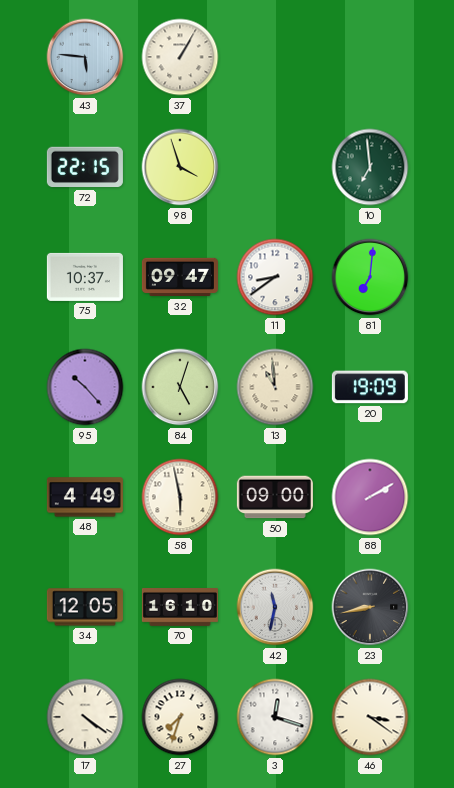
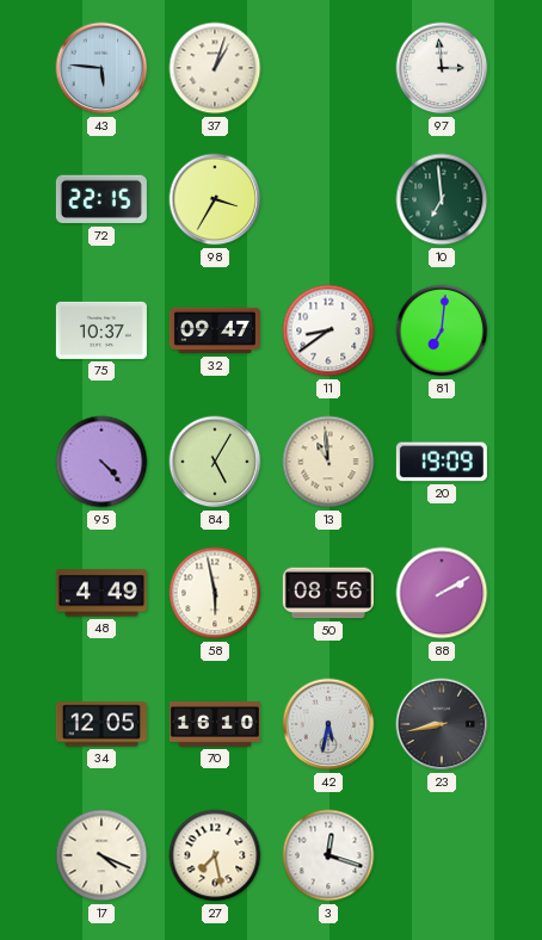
37: 1:05 -> 1:03
97: none -> 2:59
98: 3:57 -> 3:35
95: 10:23 -> 4:23
84: 5:03 -> 5:05
50: 09:00 -> 08:56
42: 11:32 -> 5:32
17: 4:21 -> 4:19
27: 7:33 -> 7:28
46: 3:21 -> none
